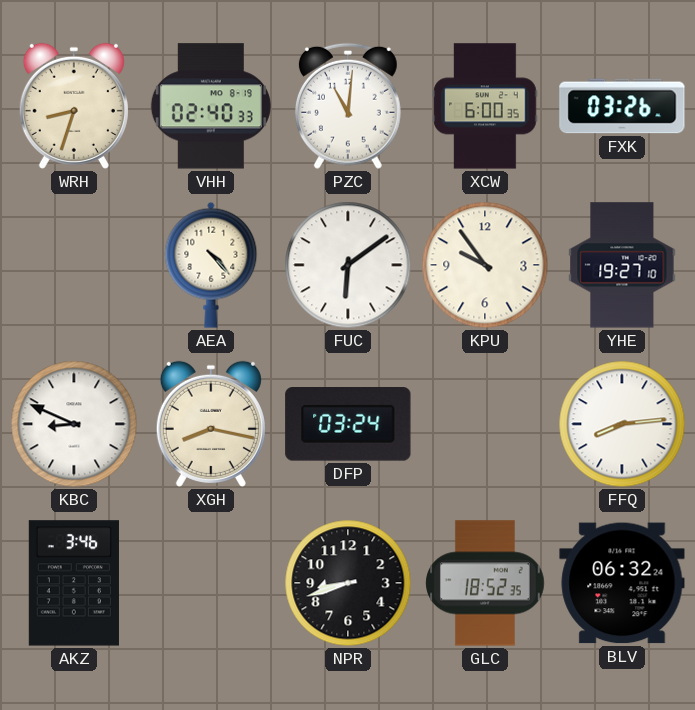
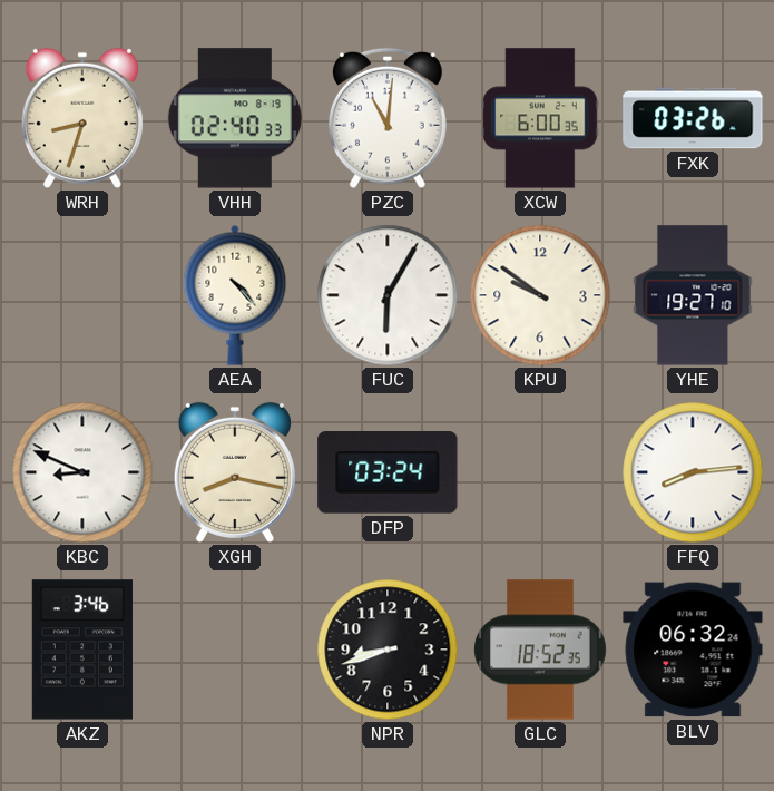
FUC: 6:09 -> 6:05
KPU: 9:54 -> 9:51
